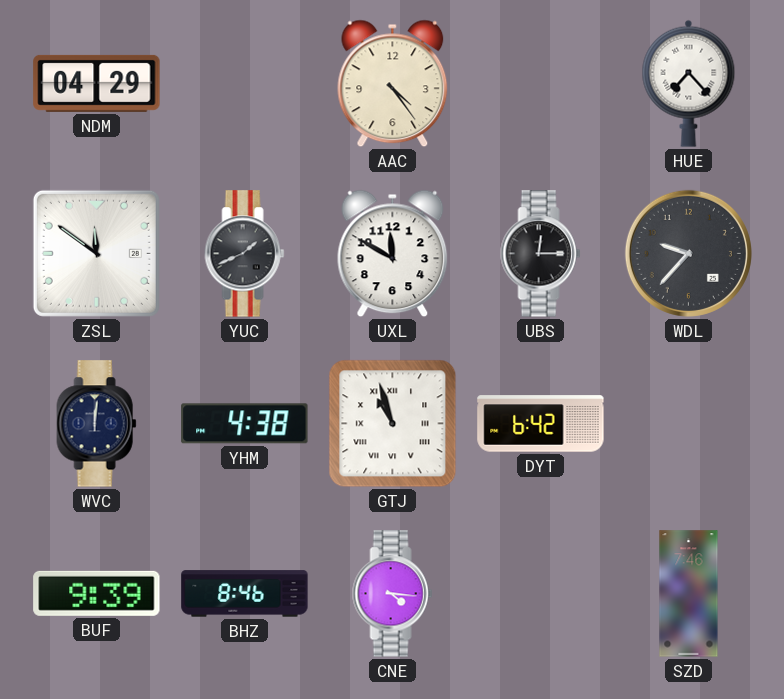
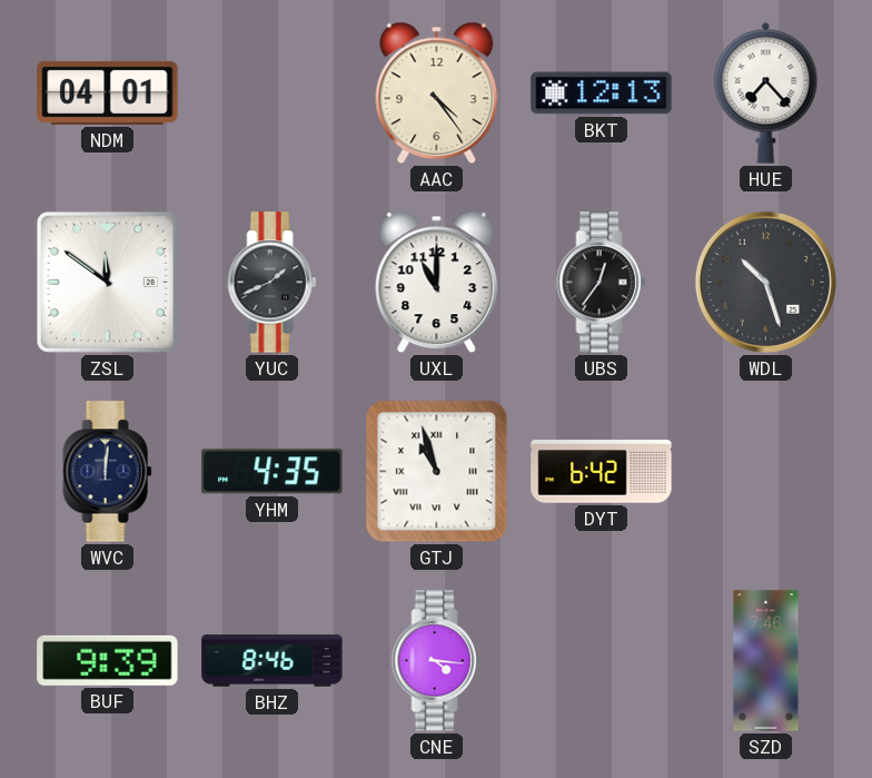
NDM: 04:29 -> 04:01
BKT: none -> 12:13
UXL: 11:50 -> 11:00
UBS: 12:15 -> 12:36
WDL: 9:37 -> 10:27
YHM: 4:38 -> 4:35
